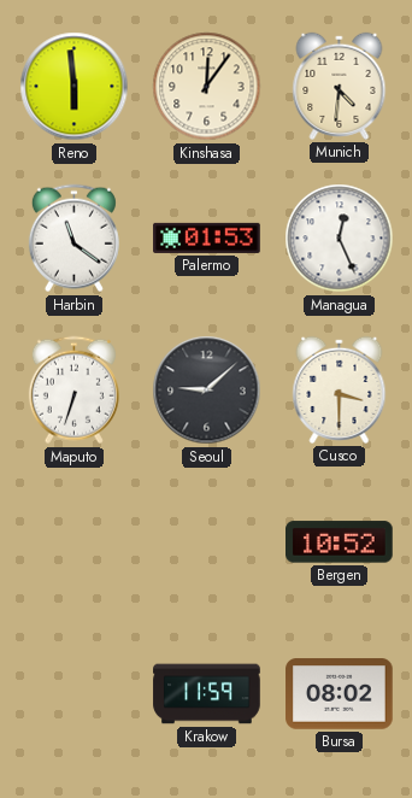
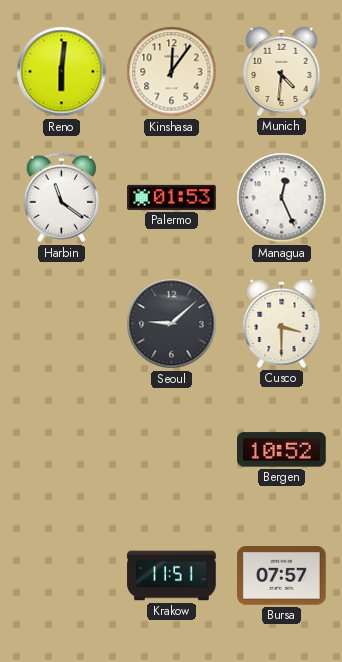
Reno: 5:59 -> 6:01
Maputo: 6:33 -> none
Krakow: 11:59 -> 11:51
Bursa: 08:02 -> 07:57
